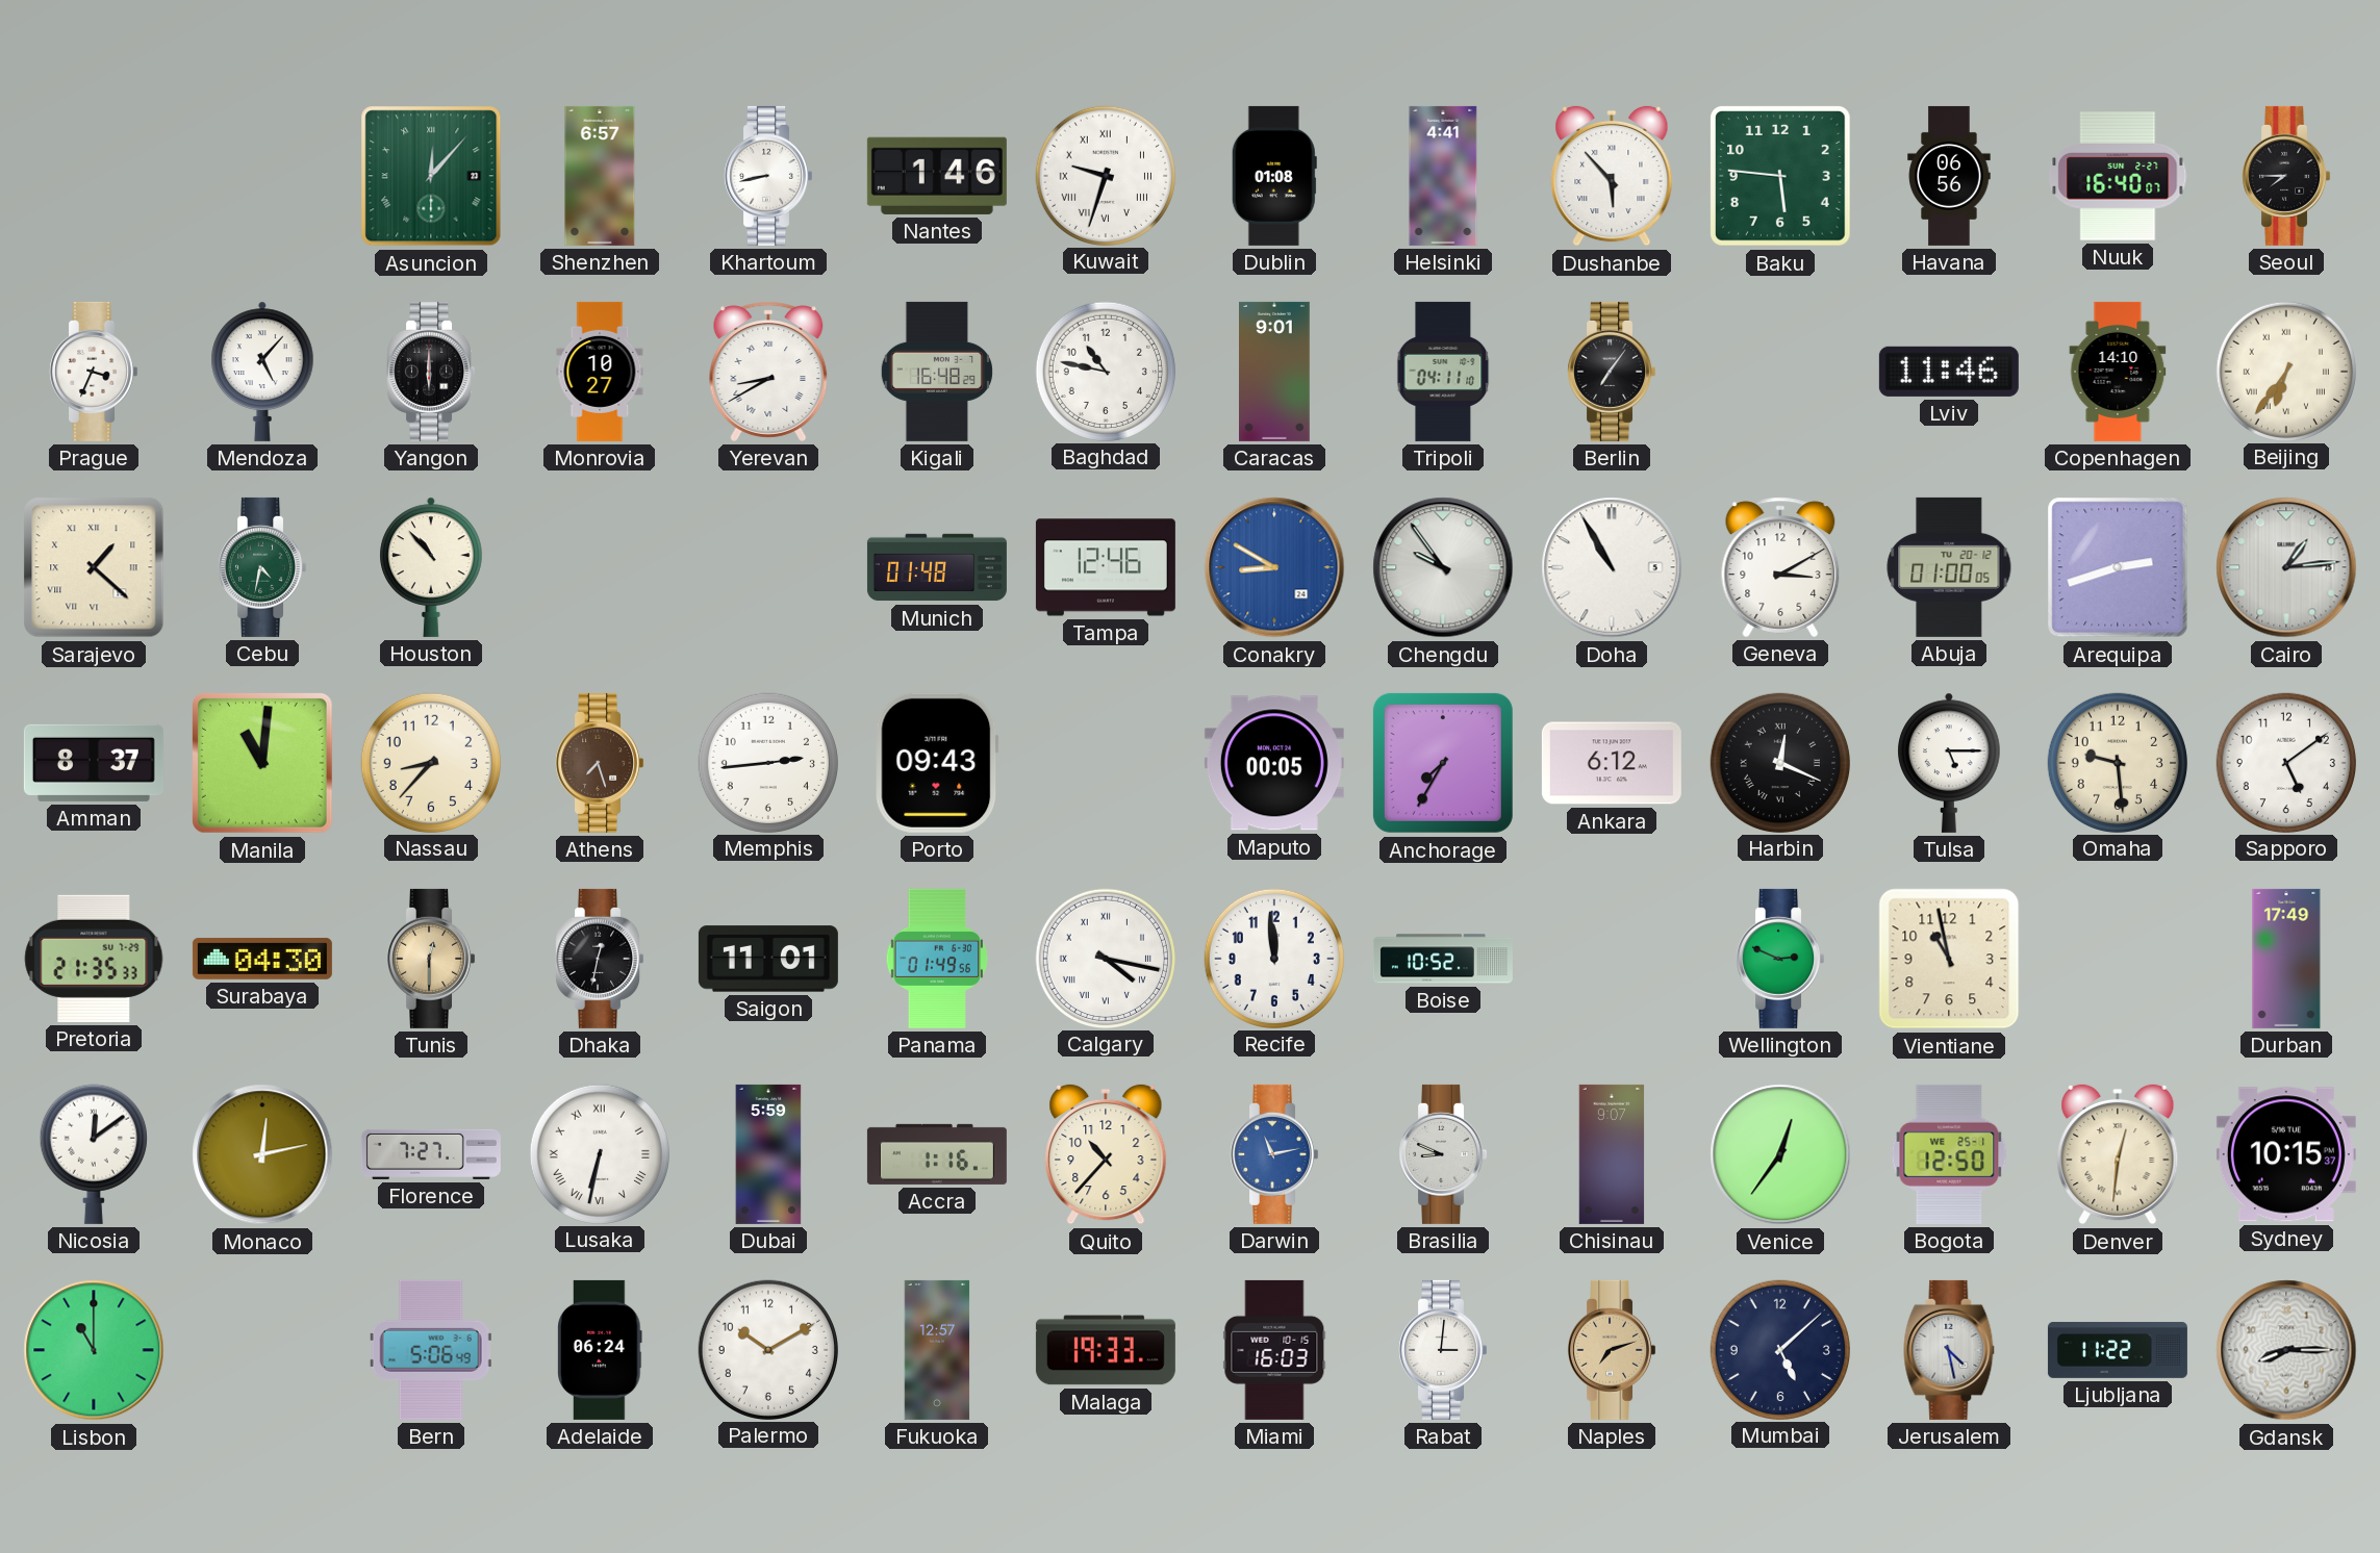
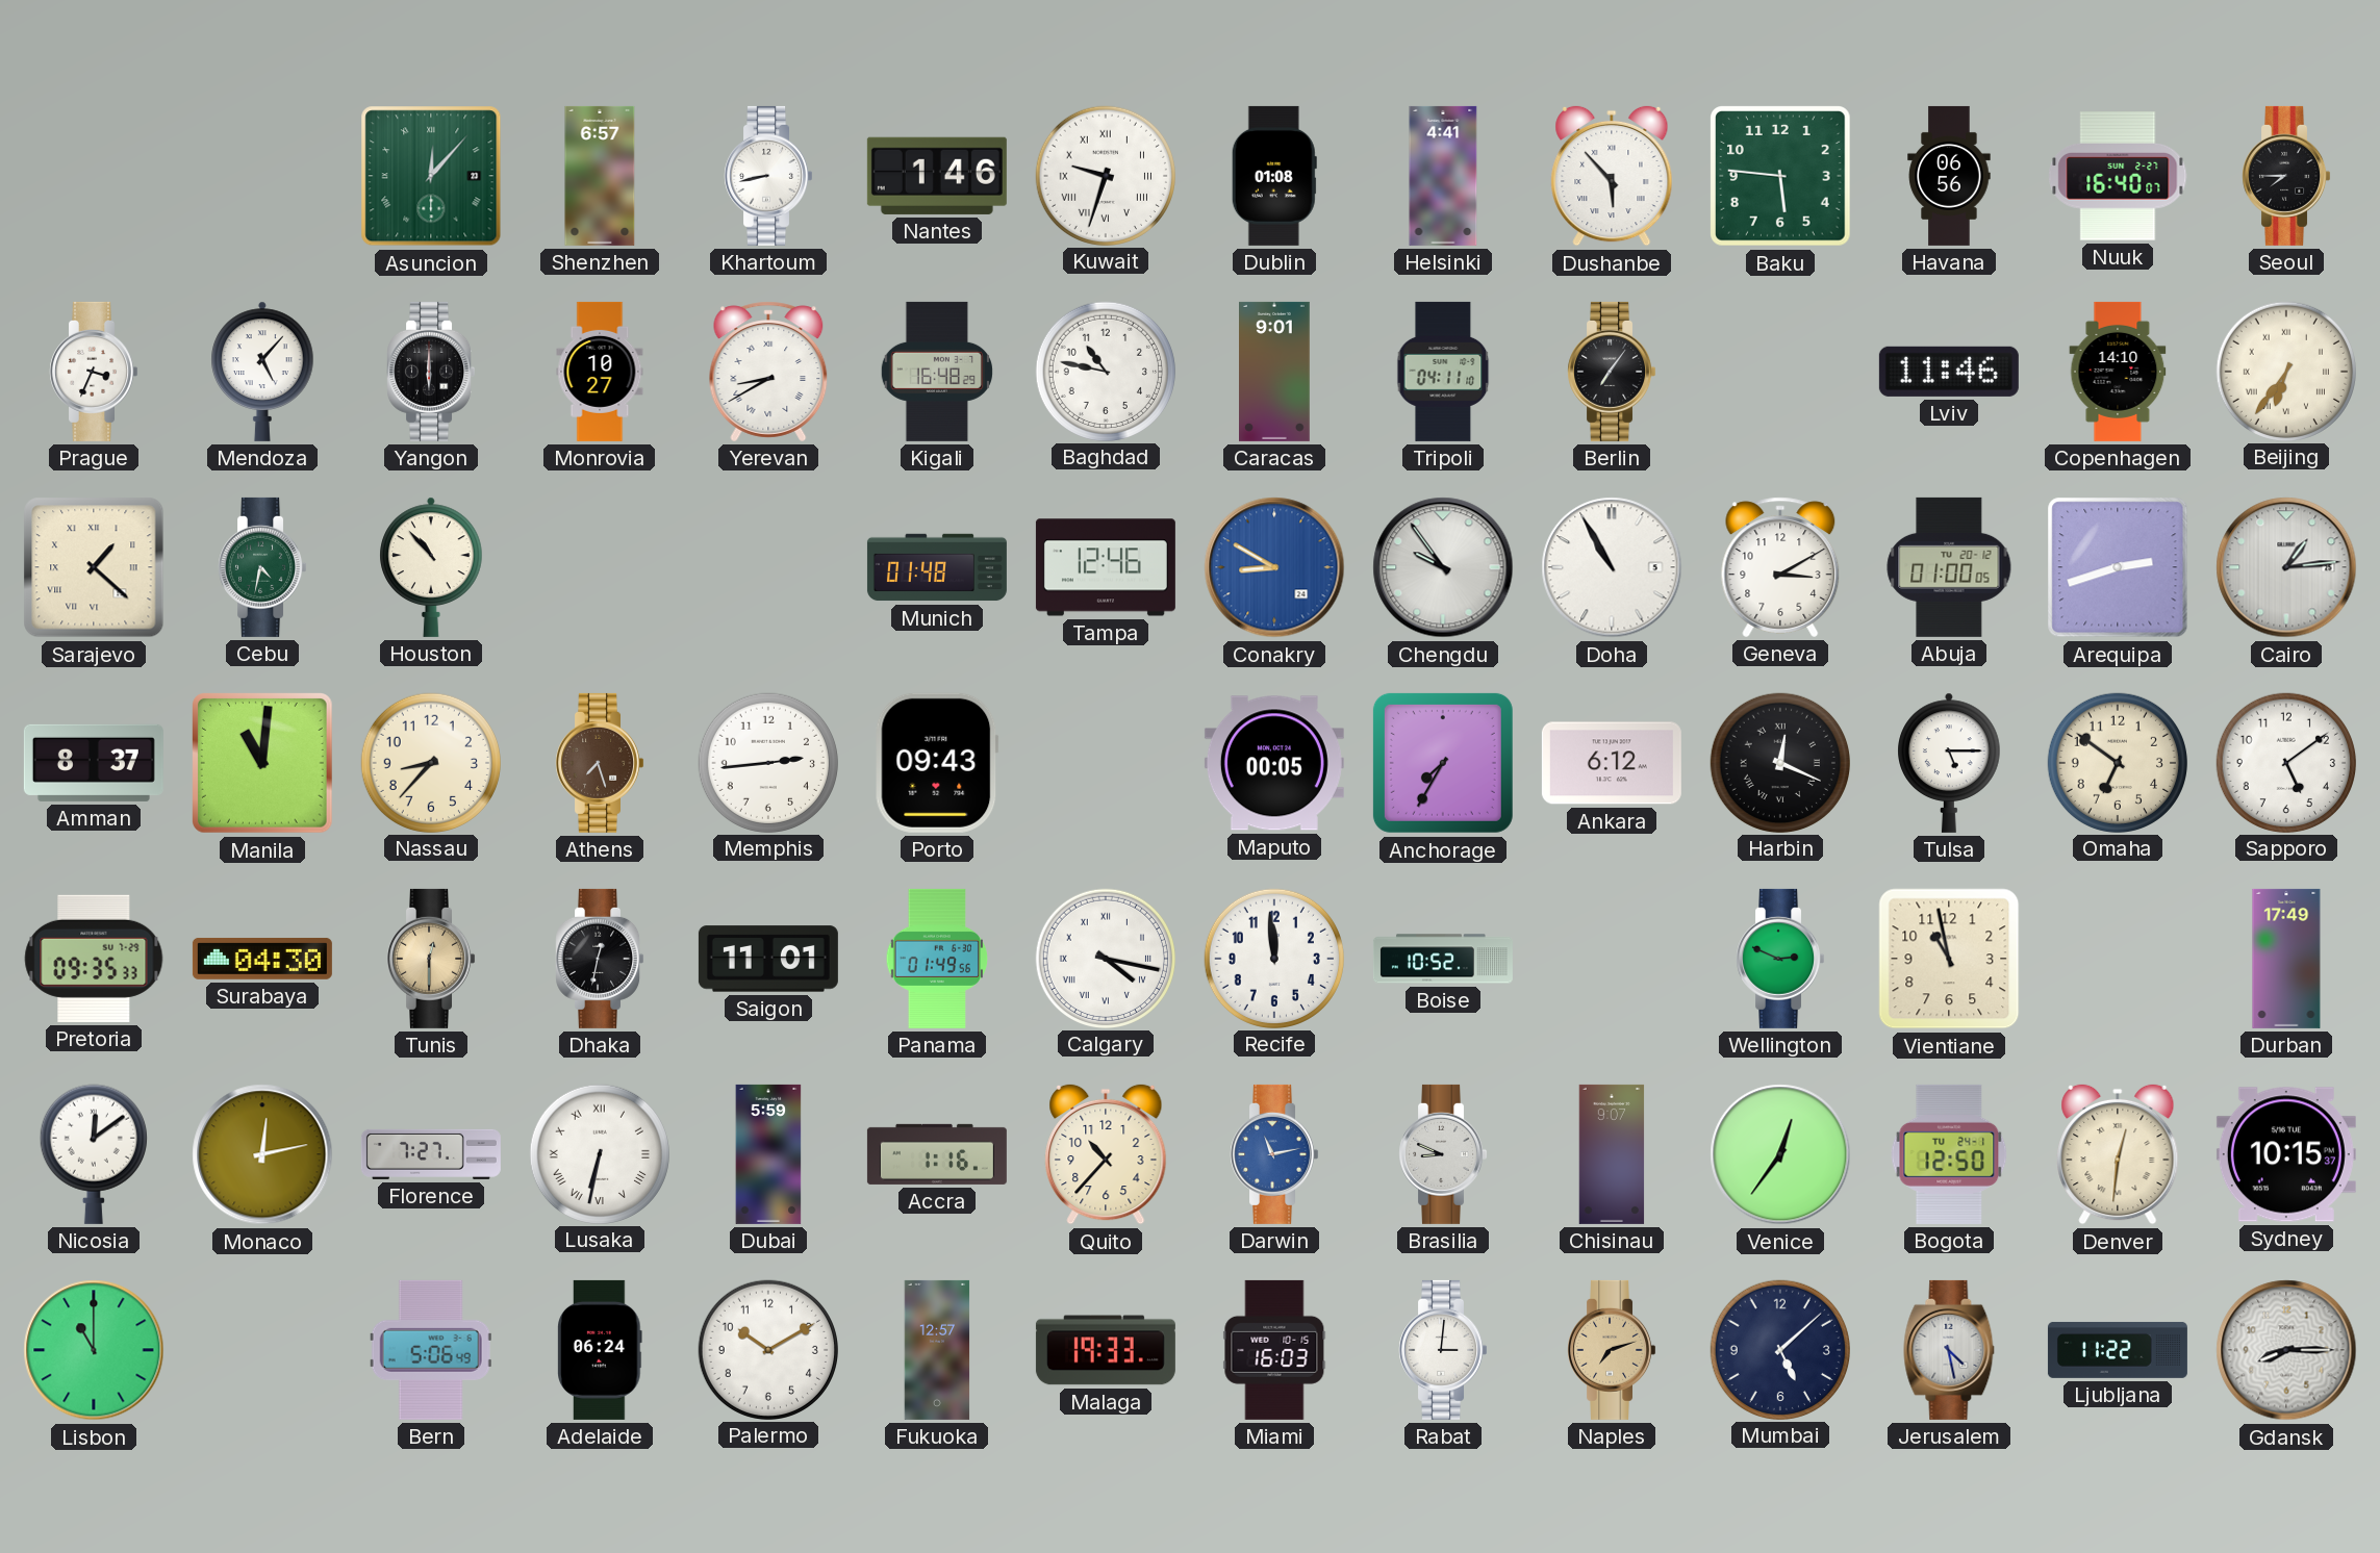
Omaha: 9:29 -> 6:51
Pretoria: 21:35 -> 09:35
Bogota date: WE 25-1 -> TU 24-1
